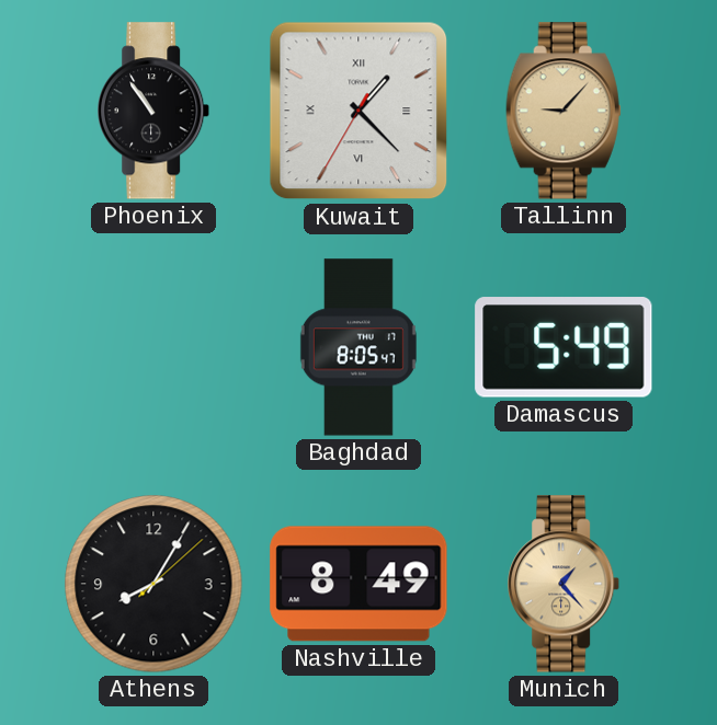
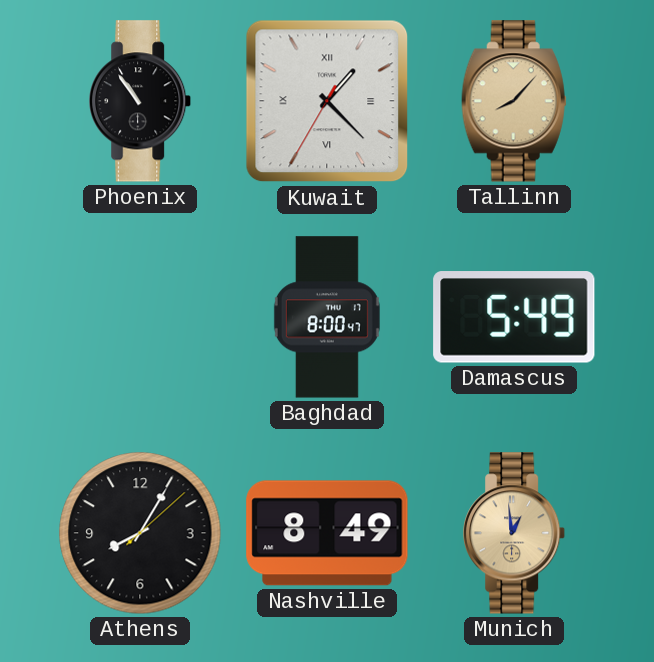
Tallinn: 9:07 -> 8:07
Baghdad: 8:05 -> 8:00
Munich: 1:23 -> 12:59
